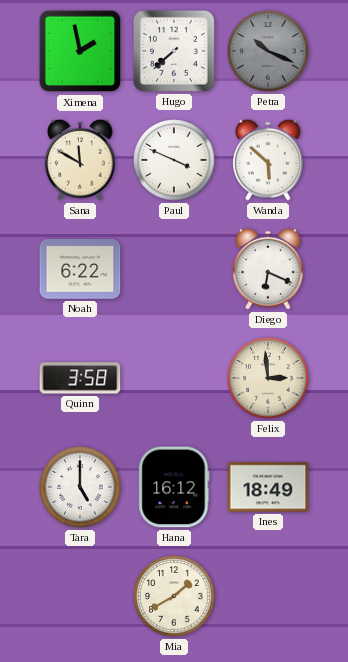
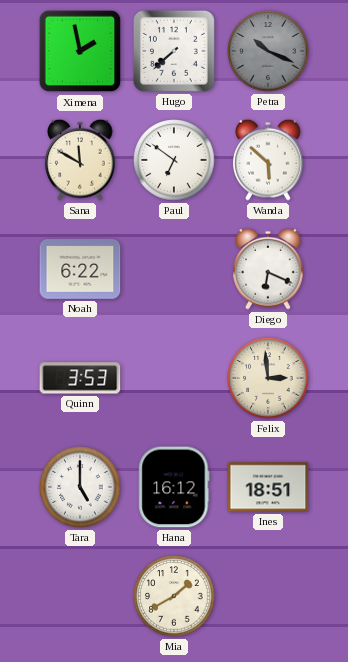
Paul: 3:49 -> 6:51
Quinn: 3:58 -> 3:53
Ines: 18:49 -> 18:51
